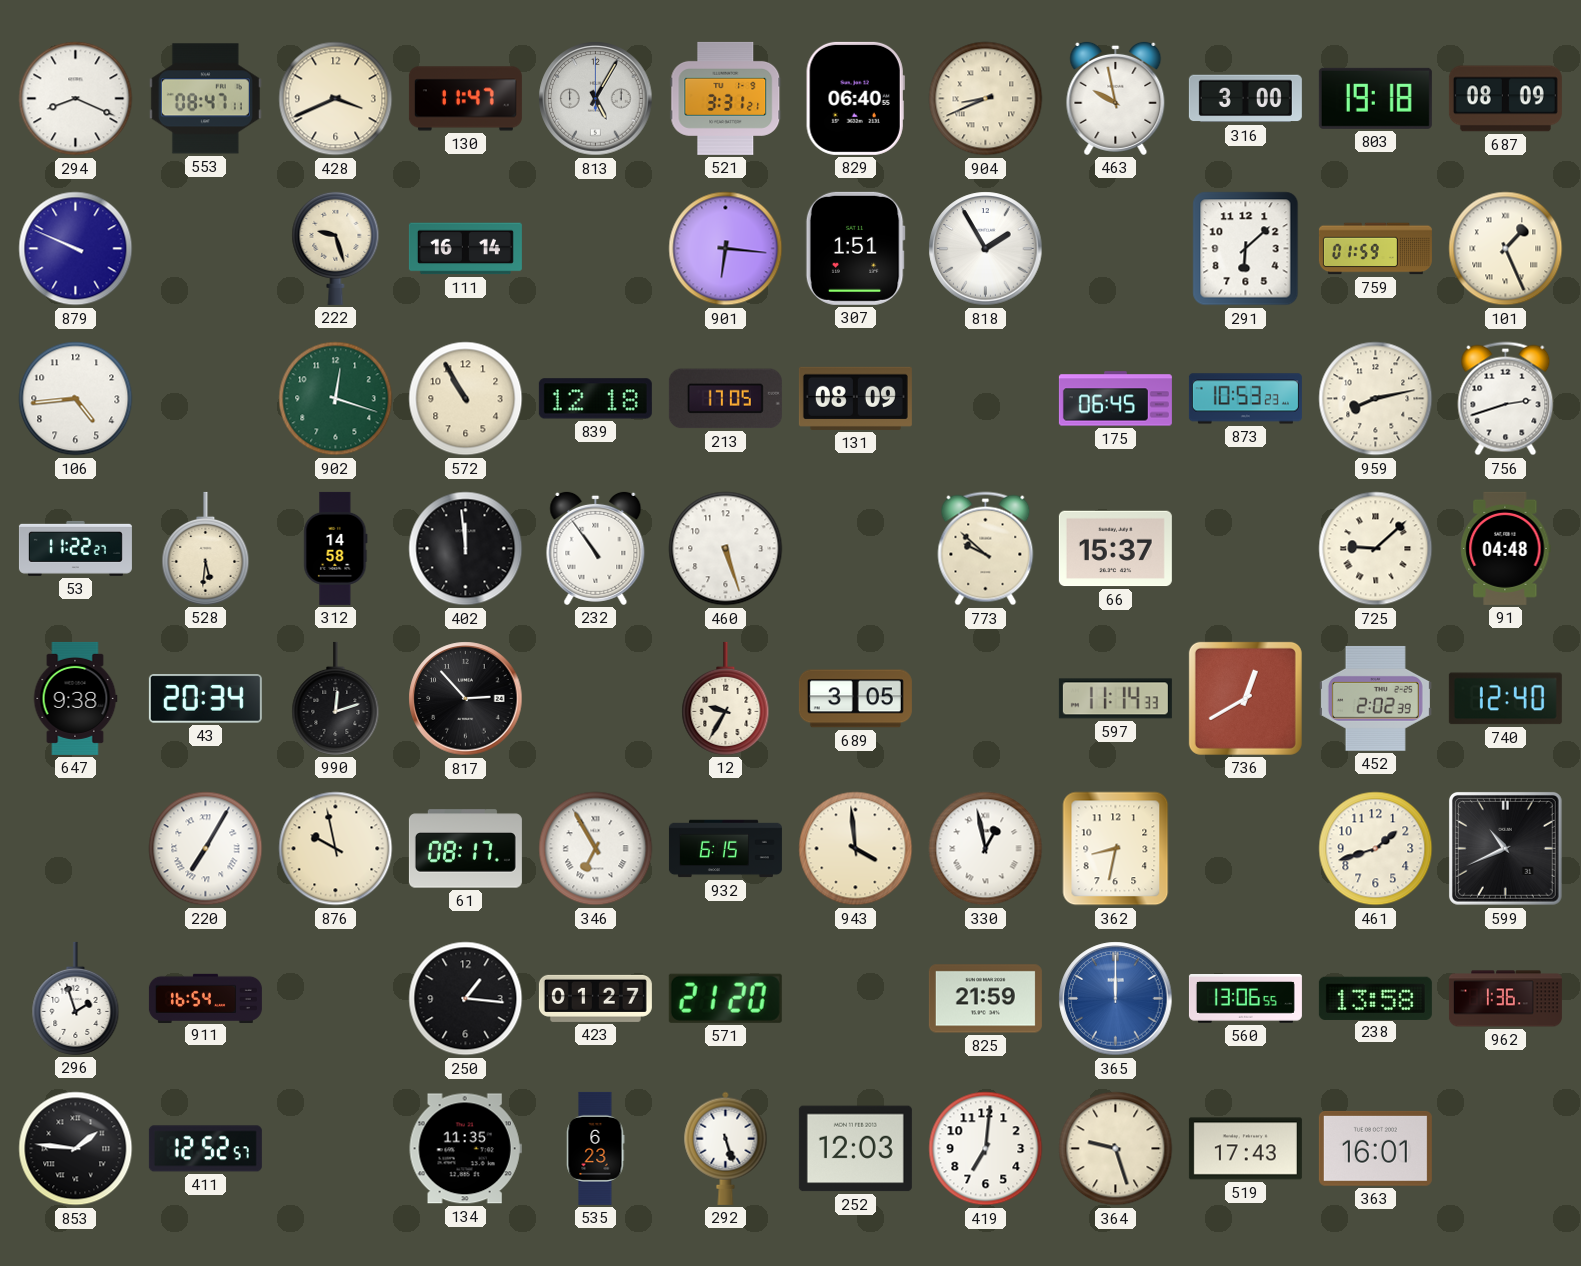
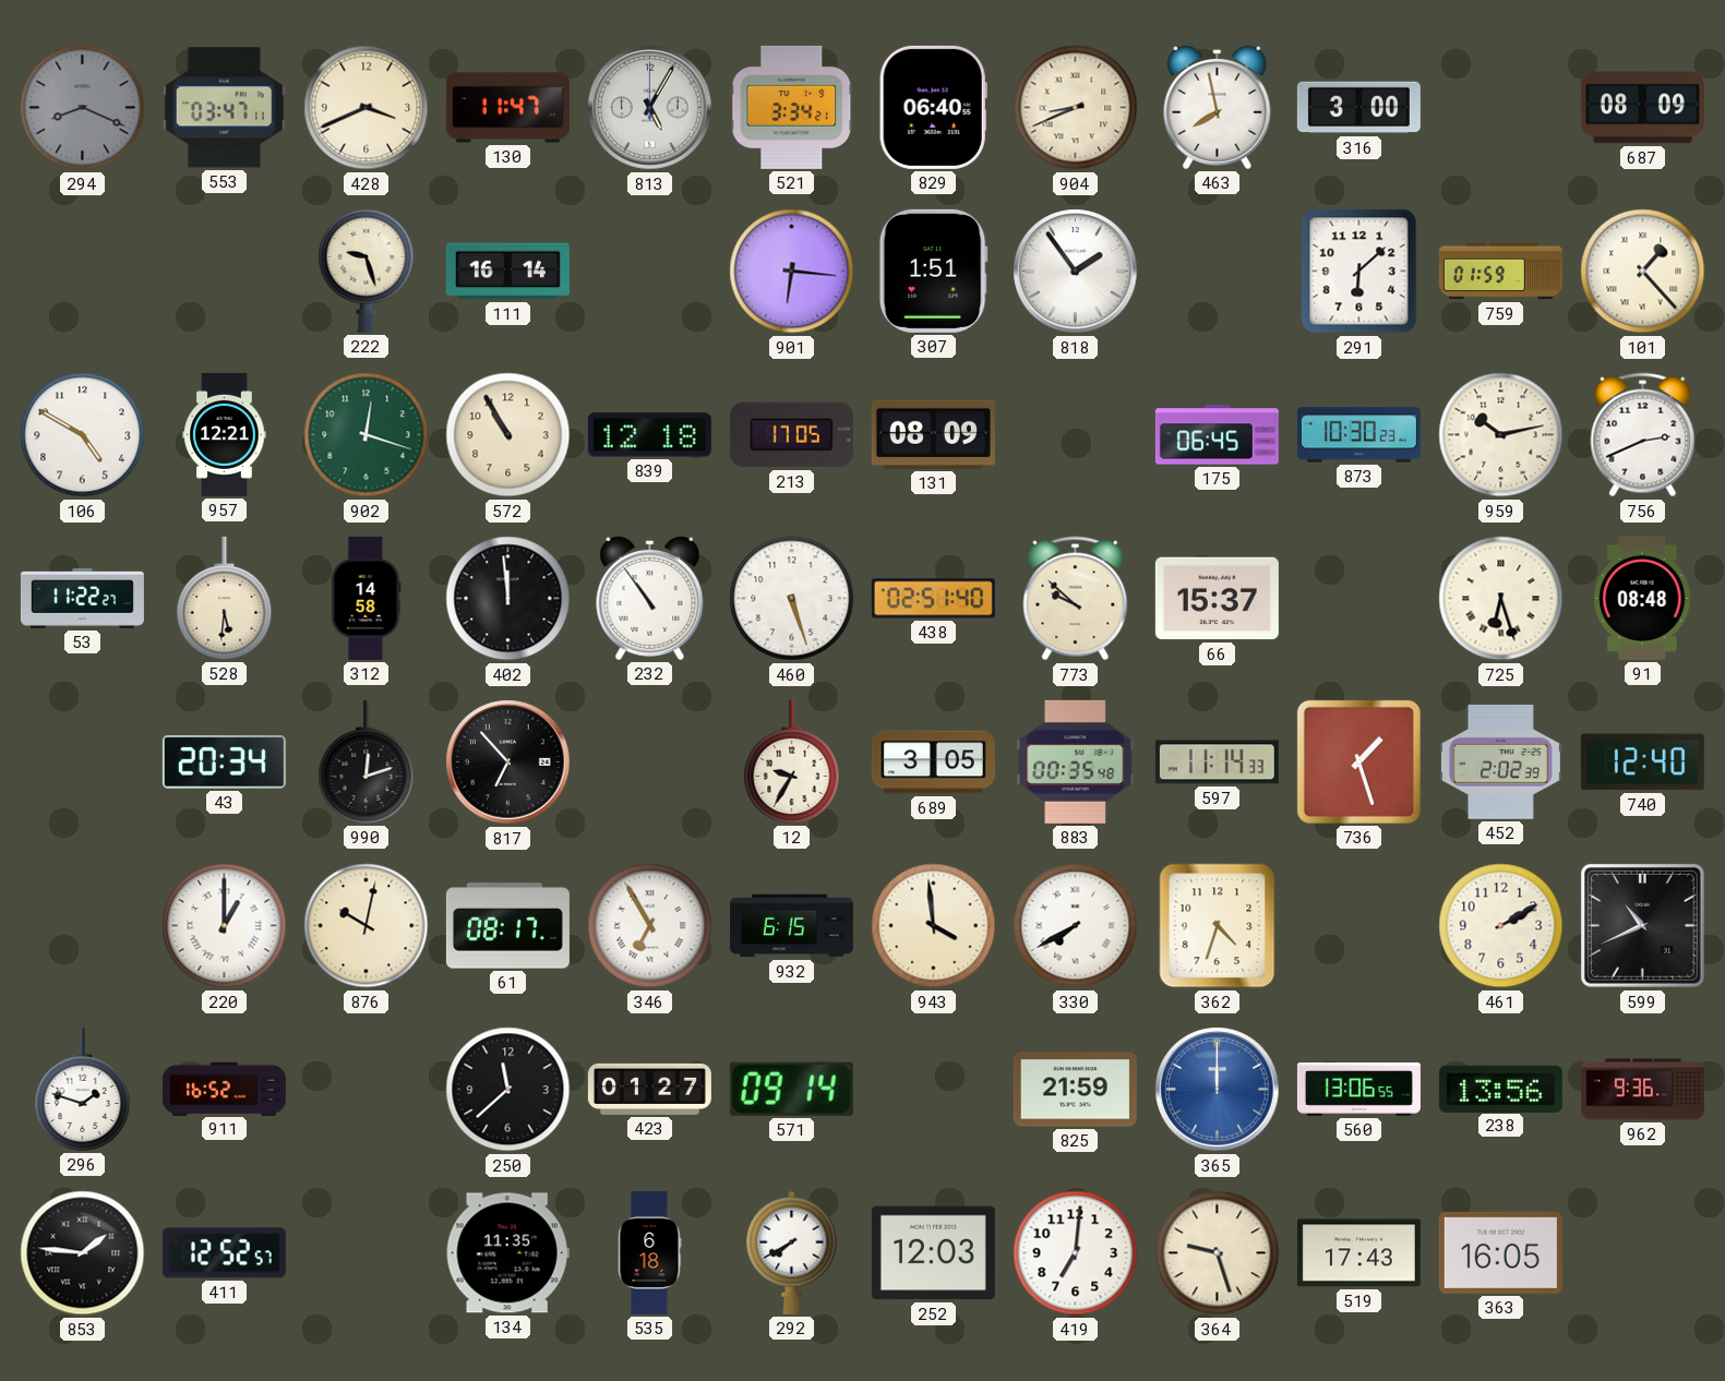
294 dial: white -> grey
553: 08:47 -> 03:47
521: 3:31 -> 3:34
463: 9:58 -> 7:58
803: 19:18 -> none
879: 9:49 -> none
818: 1:55 -> 1:54
101: 1:26 -> 1:23
106: 4:44 -> 4:50
957: none -> 12:21
873: 10:53 -> 10:30
959: 8:13 -> 10:13
756: 2:42 -> 2:41
438: none -> 02:51
725: 9:08 -> 6:27
91: 04:48 -> 08:48
647: 9:38 -> none
817: 2:53 -> 6:53
883: none -> 00:35
736: 12:40 -> 1:27
220: 7:05 -> 1:00
876: 9:58 -> 10:02
330: 12:58 -> 7:40
362: 8:32 -> 4:33
461: 1:42 -> 2:10
296: 1:57 -> 1:48
911: 16:54 -> 16:52
250: 1:16 -> 11:38
571: 21:20 -> 09:14
238: 13:58 -> 13:56
962: 1:36 -> 9:36
535: 6:23 -> 6:18
292: 5:27 -> 7:40
363: 16:01 -> 16:05
